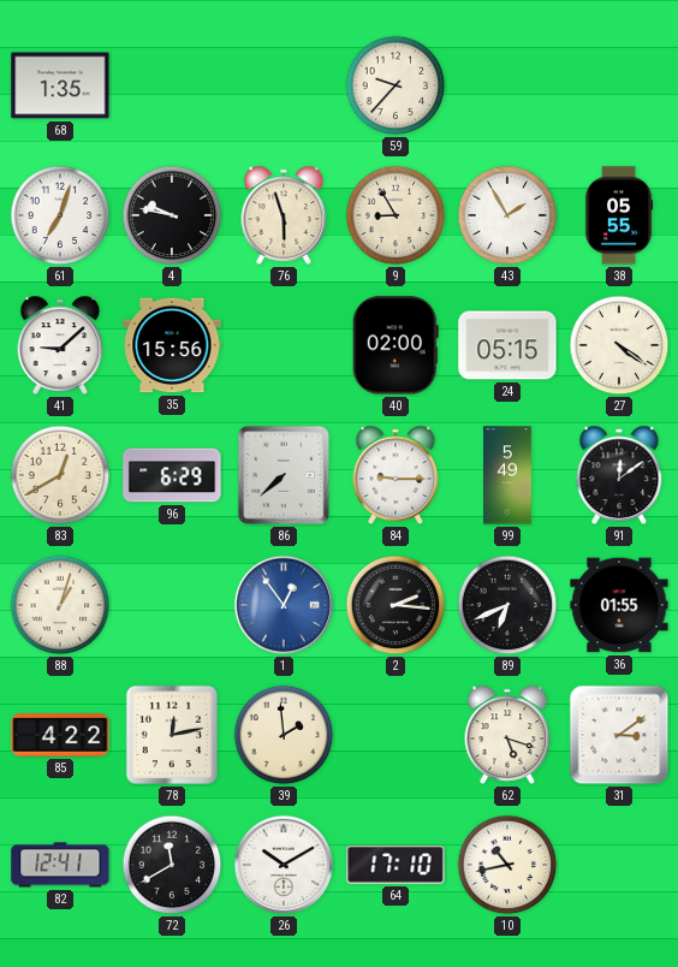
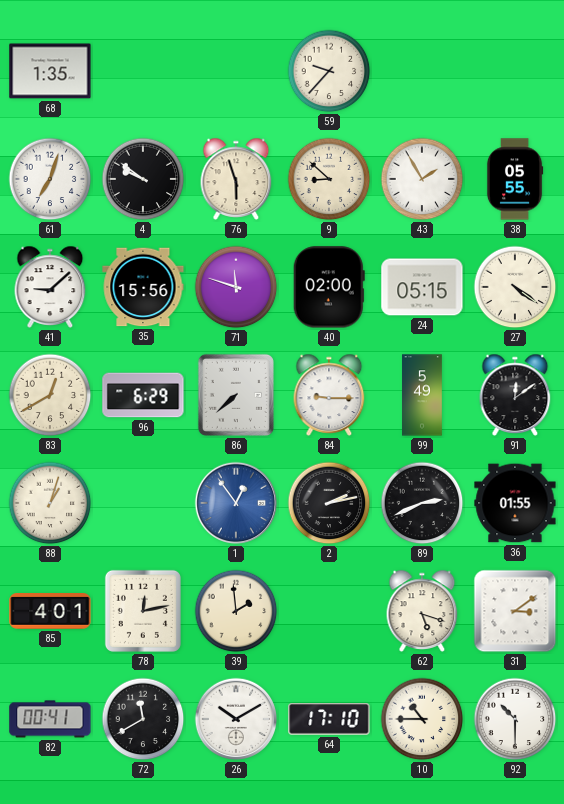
4: 9:47 -> 9:51
9: 8:55 -> 8:52
71: none -> 11:48
2: 2:16 -> 2:13
89: 6:41 -> 2:41
85: 4:22 -> 4:01
82: 12:41 -> 00:41
10: 10:43 -> 10:45
92: none -> 10:30
